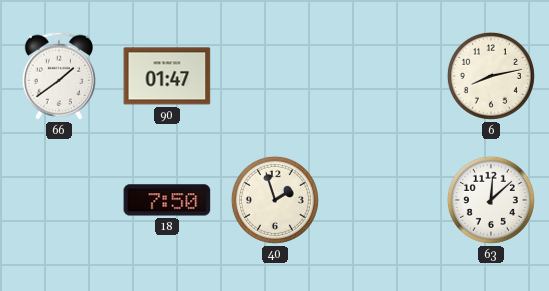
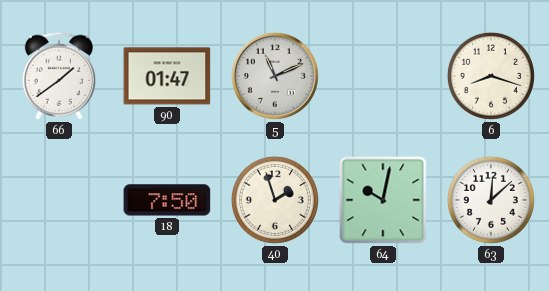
5: none -> 11:11
6: 8:13 -> 8:18
64: none -> 10:02
